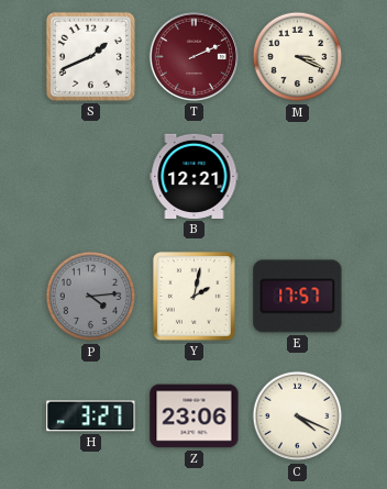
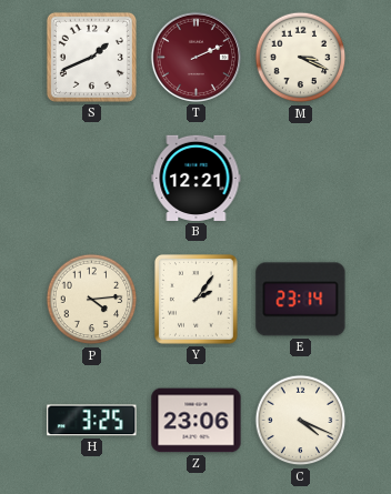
P dial: grey -> cream
Y: 2:02 -> 2:06
E: 17:57 -> 23:14
H: 3:27 -> 3:25
